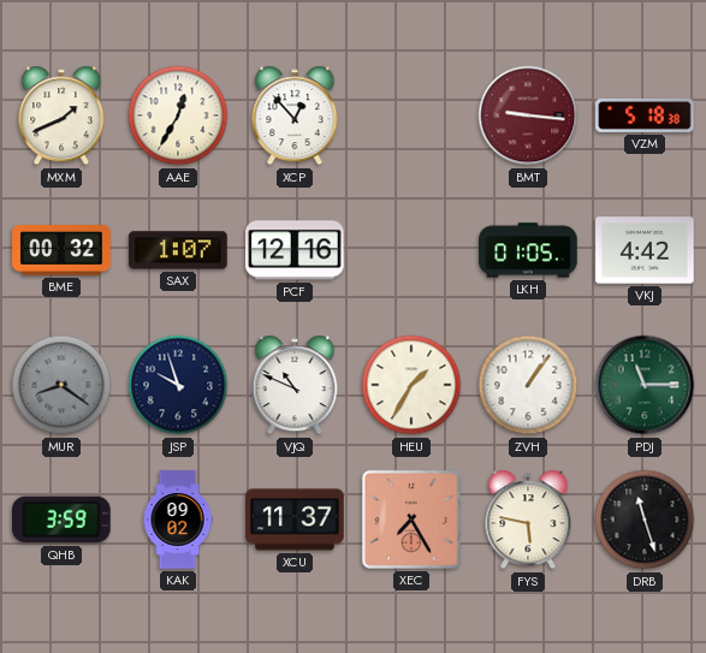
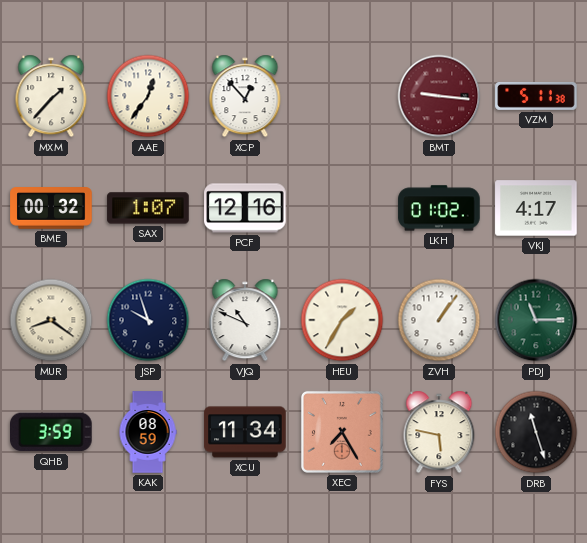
MXM: 1:41 -> 1:37
AAE: 12:35 -> 12:36
VZM: 5:18 -> 5:11
LKH: 01:05 -> 01:02
VKJ: 4:42 -> 4:17
MUR dial: grey -> cream
KAK: 09:02 -> 08:59
XCU: 11:37 -> 11:34
